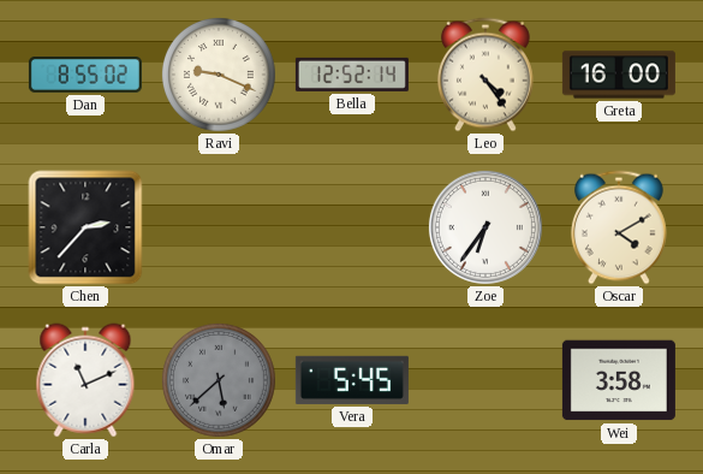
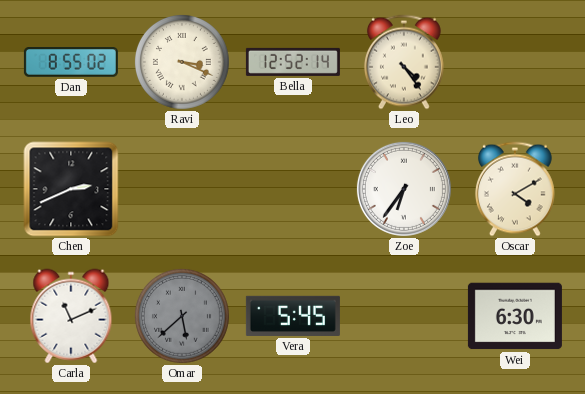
Ravi: 9:19 -> 3:19
Greta: 16:00 -> none
Chen: 2:37 -> 2:41
Wei: 3:58 -> 6:30
